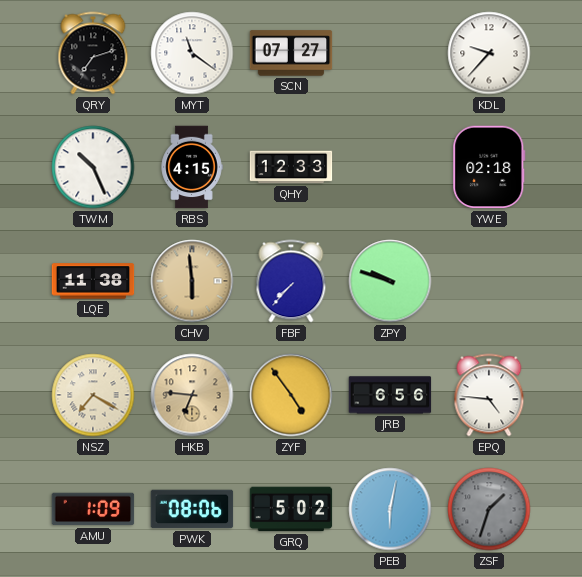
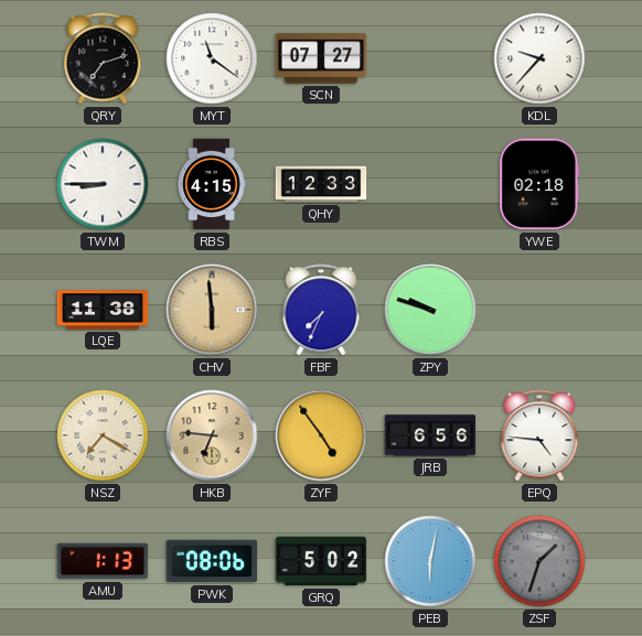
TWM: 10:26 -> 8:45
FBF: 7:37 -> 7:34
AMU: 1:09 -> 1:13
